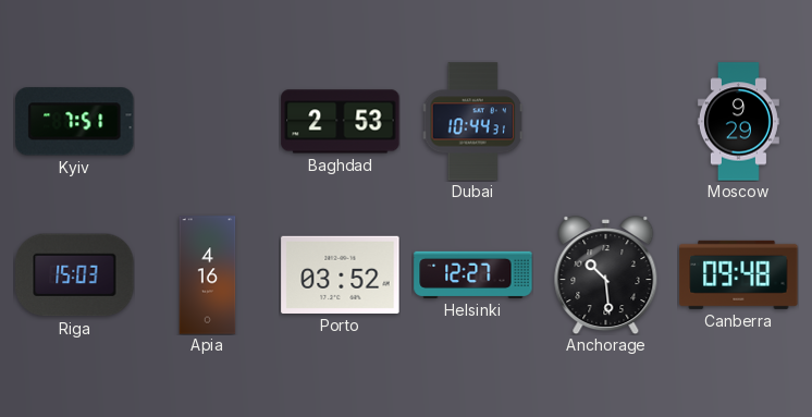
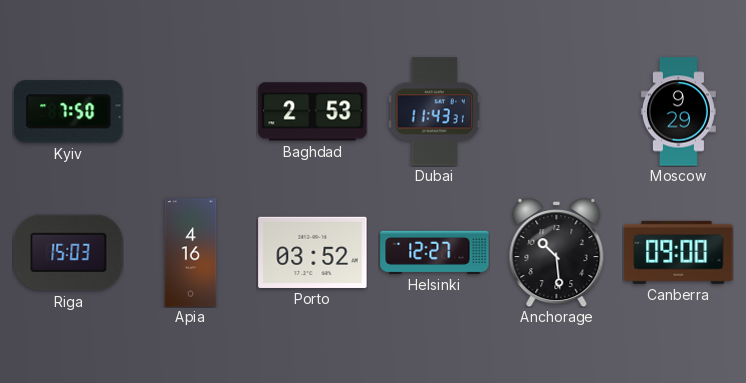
Kyiv: 7:51 -> 7:50
Dubai: 10:44 -> 11:43
Canberra: 09:48 -> 09:00
